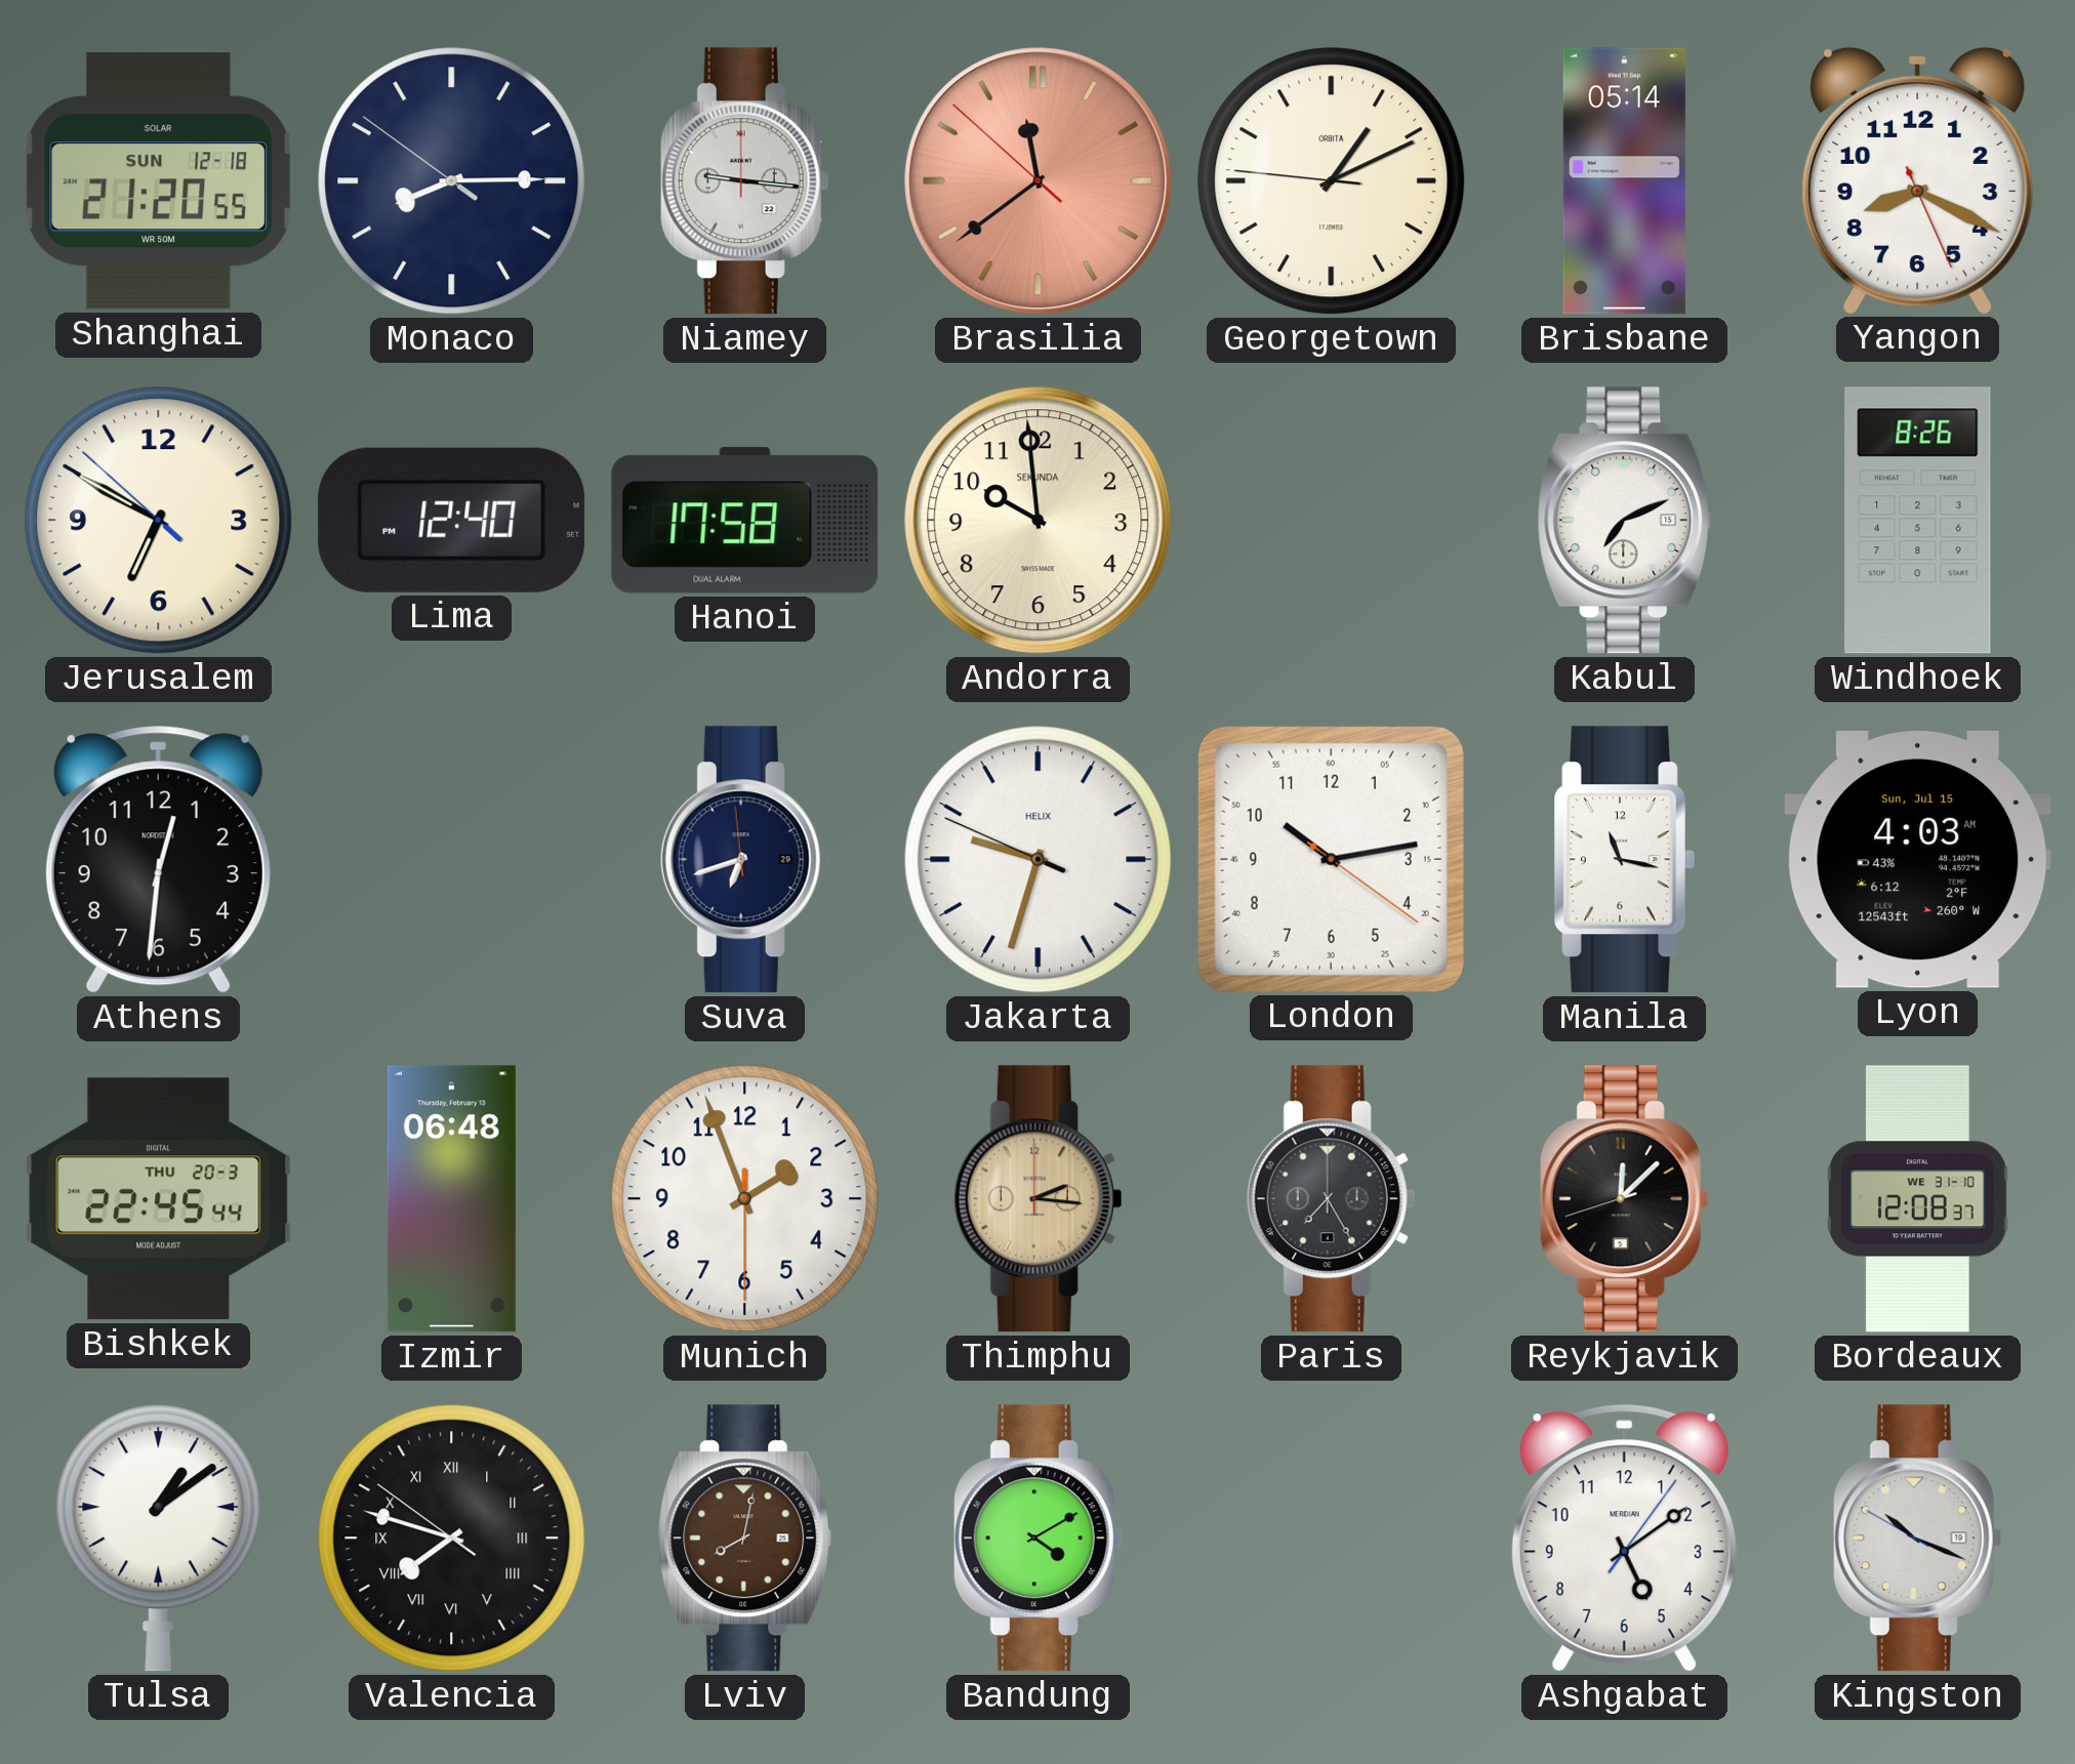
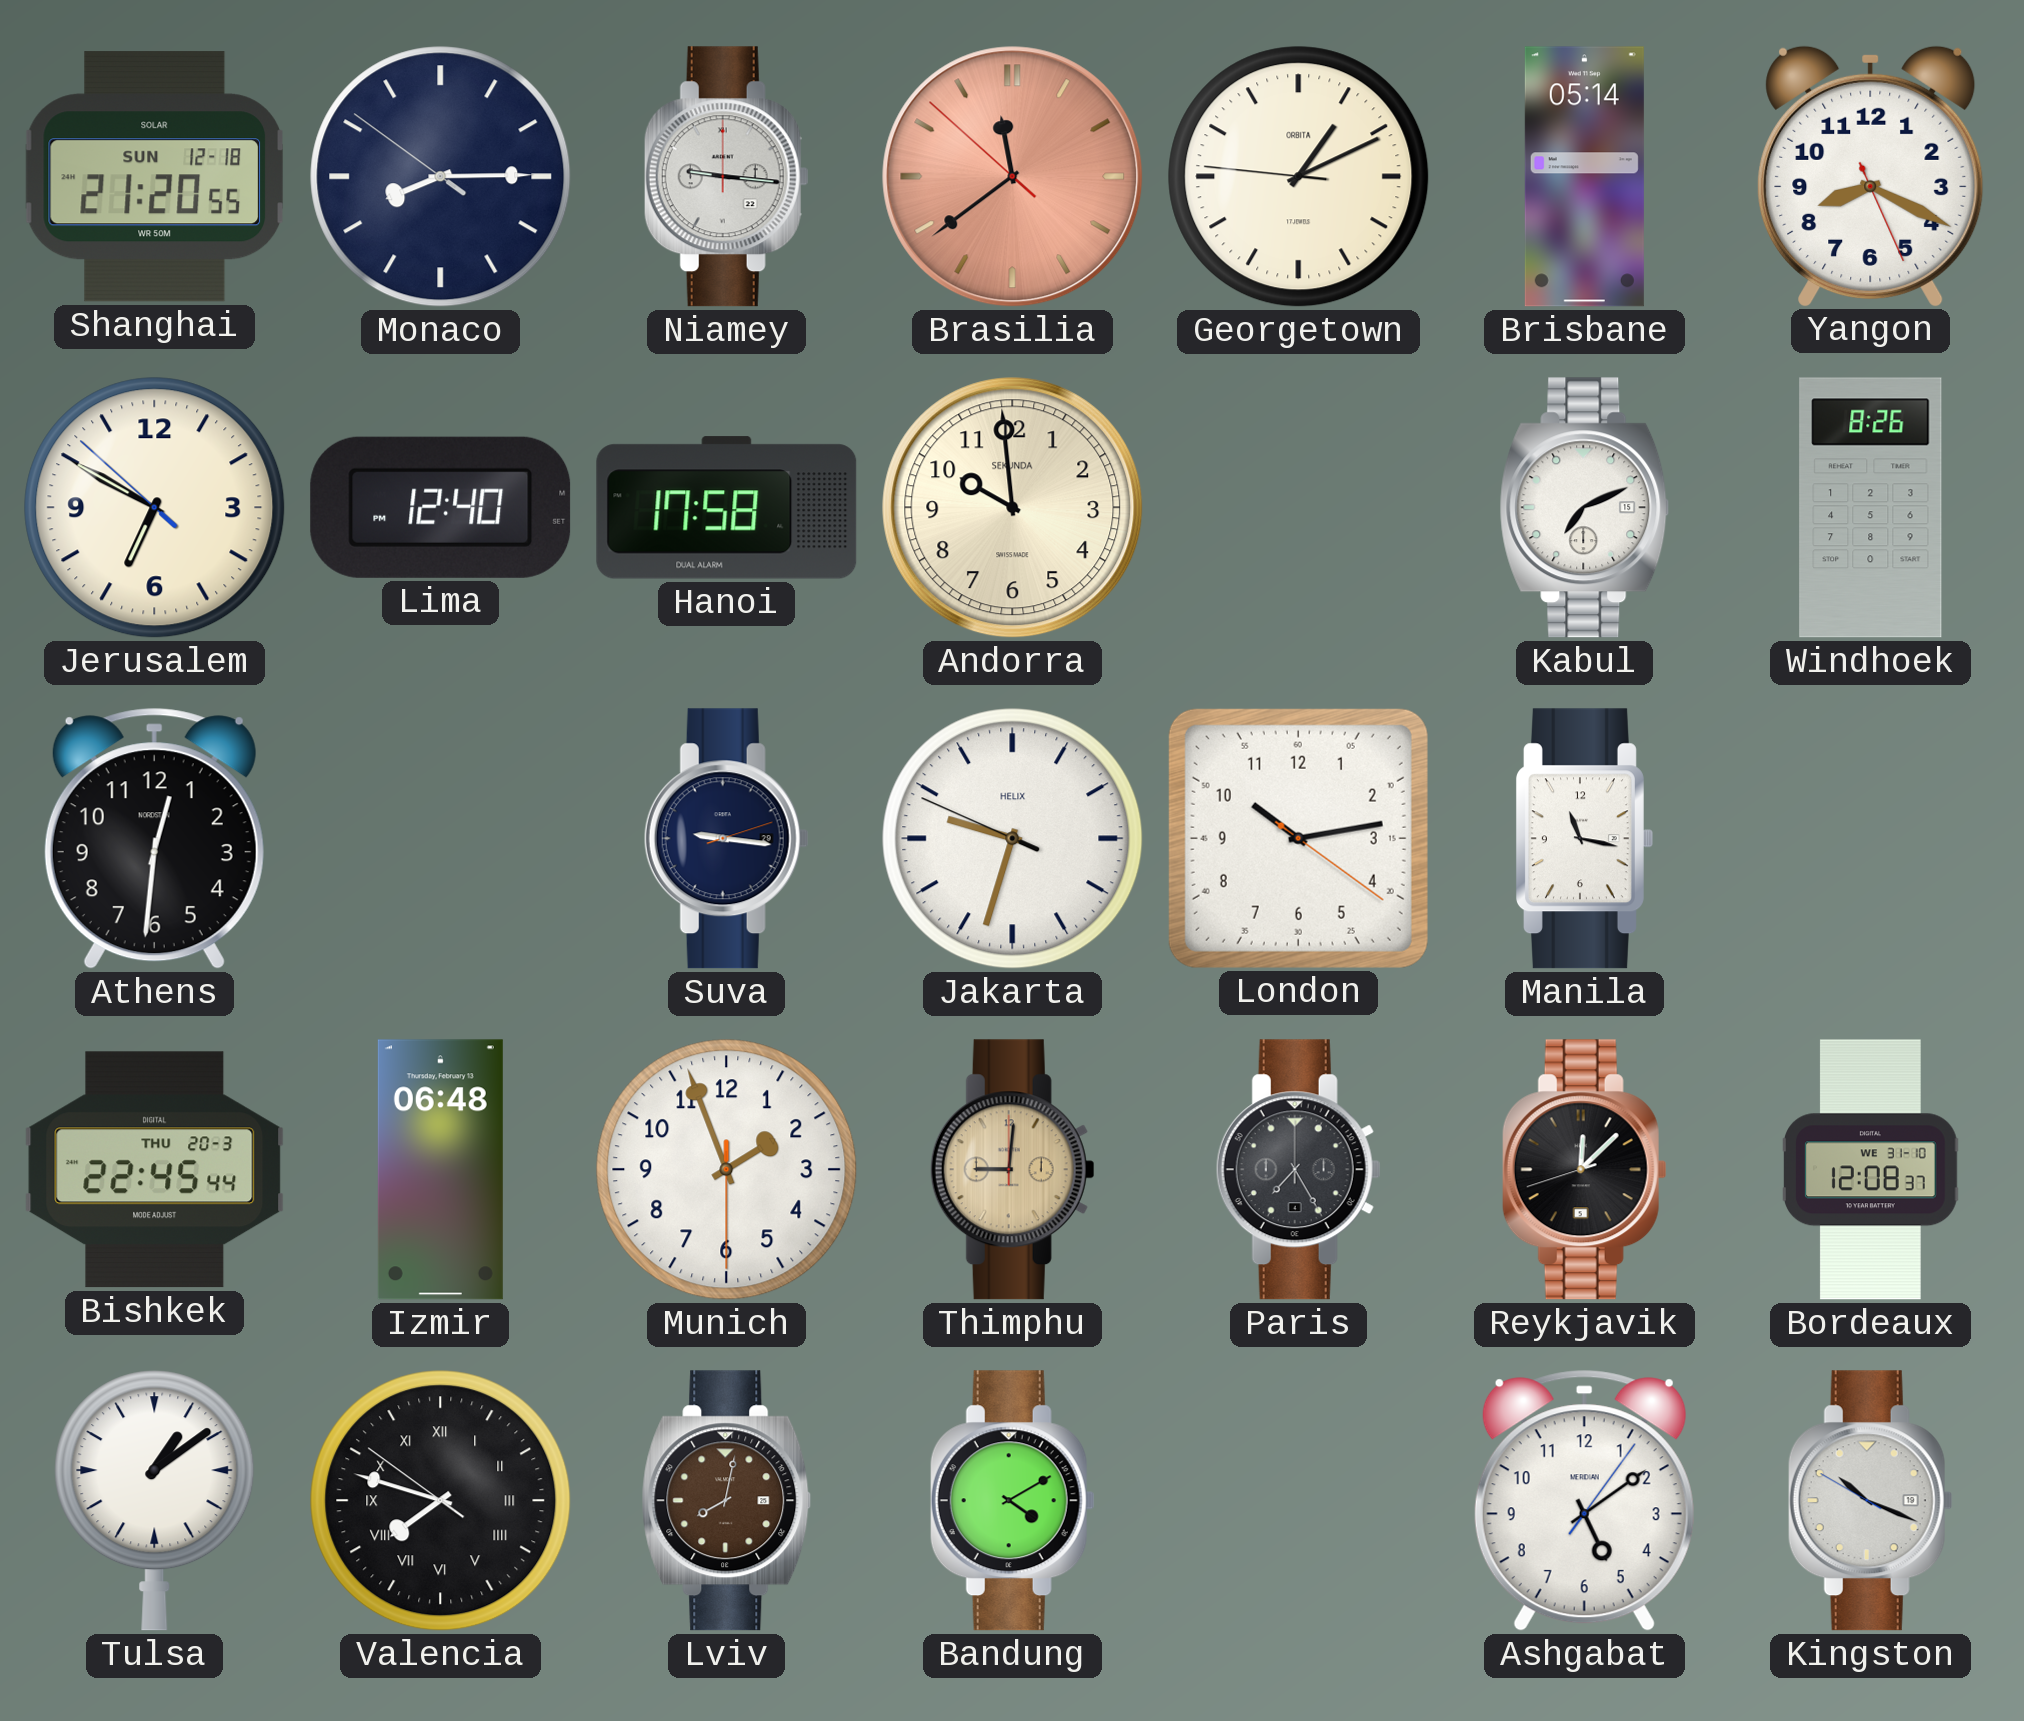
Suva: 6:41 -> 9:16
Lyon: 4:03 -> none
Thimphu: 2:16 -> 9:01
